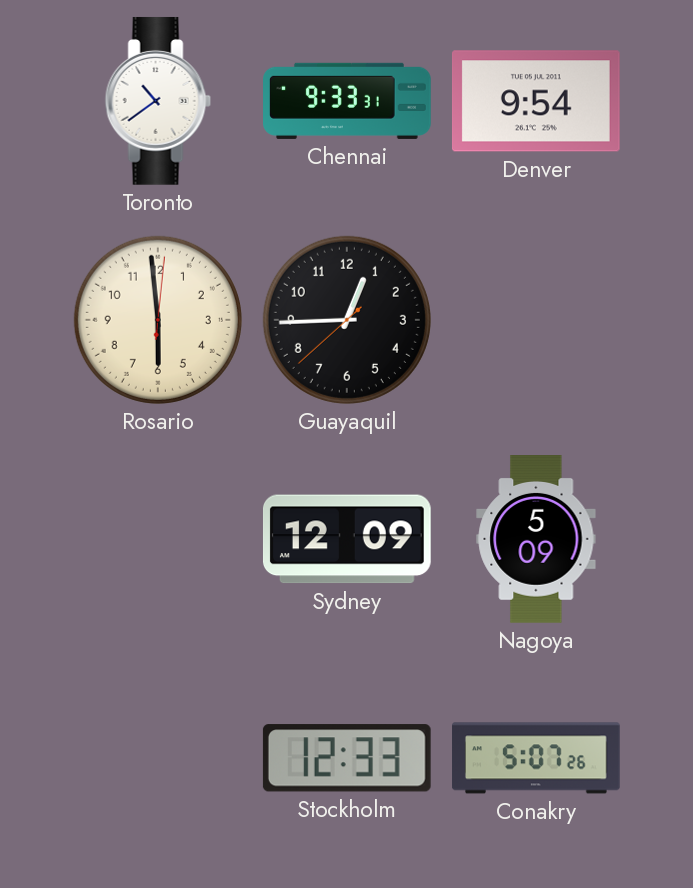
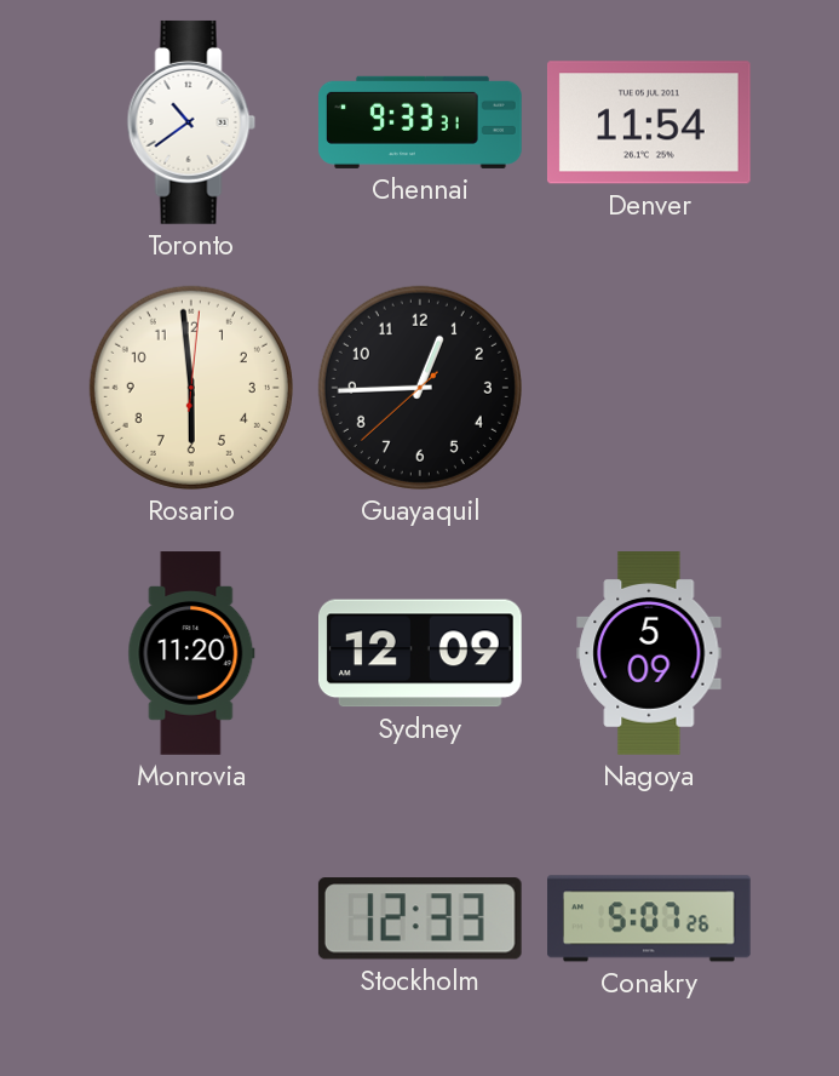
Denver: 9:54 -> 11:54
Monrovia: none -> 11:20
